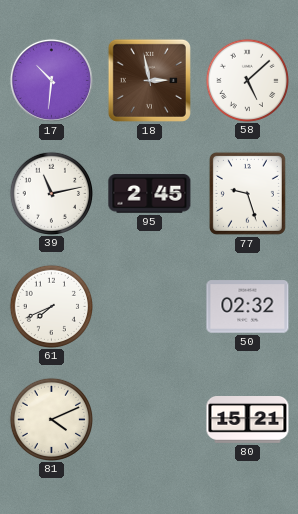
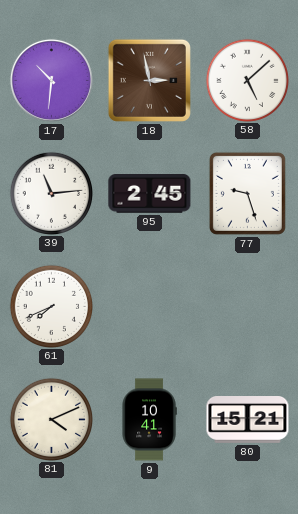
39: 11:13 -> 11:14
50: 02:32 -> none
9: none -> 10:41
